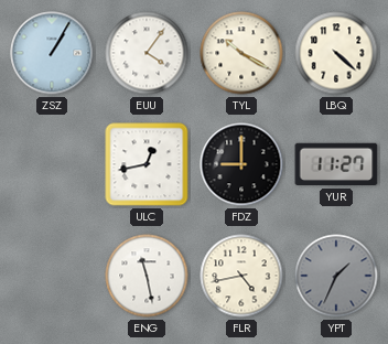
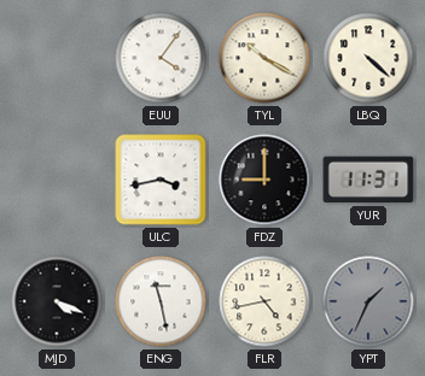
ZSZ: 1:05 -> none
ULC: 12:43 -> 3:43
YUR: 11:27 -> 11:31
MJD: none -> 4:19
